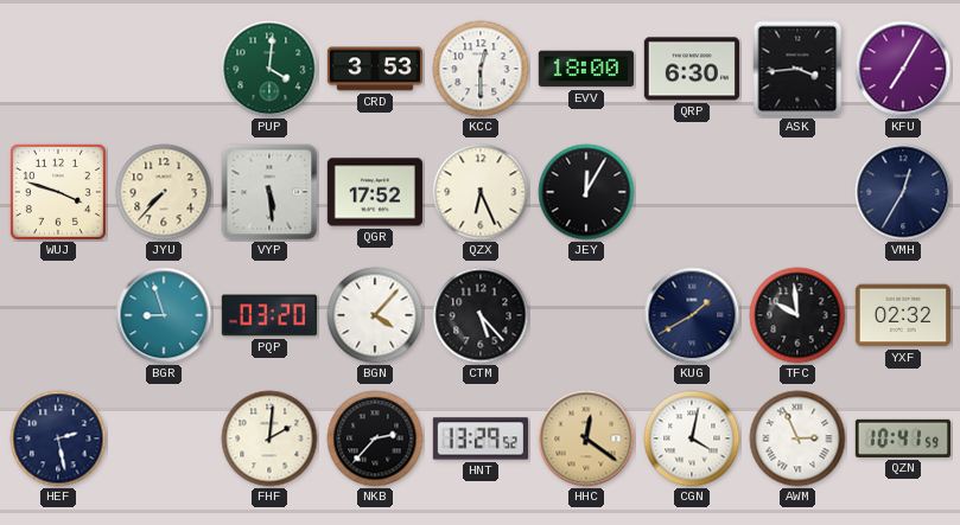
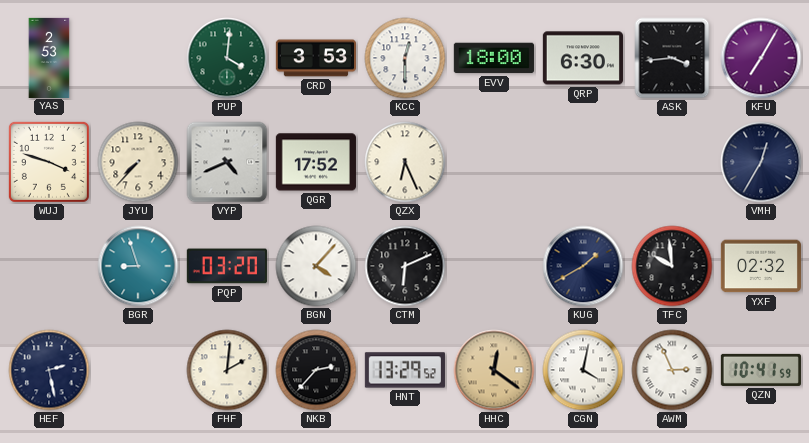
YAS: none -> 2:53
VYP: 5:29 -> 4:41
JEY: 12:05 -> none
CTM: 5:23 -> 6:11
